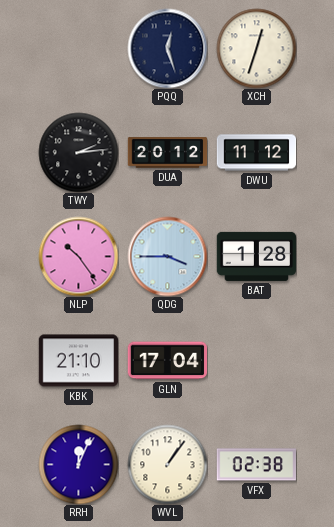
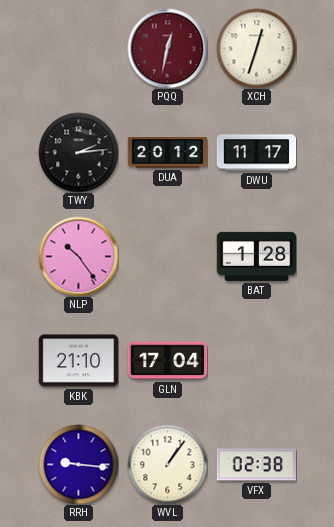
PQQ: 12:27 -> 12:32
PQQ dial: navy -> burgundy
DWU: 11:12 -> 11:17
QDG: 3:45 -> none
RRH: 12:04 -> 9:16
